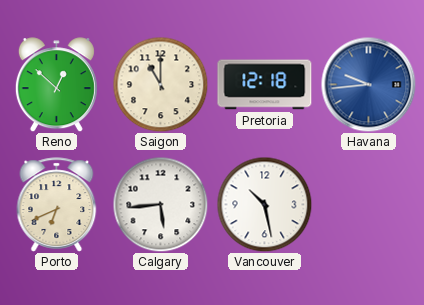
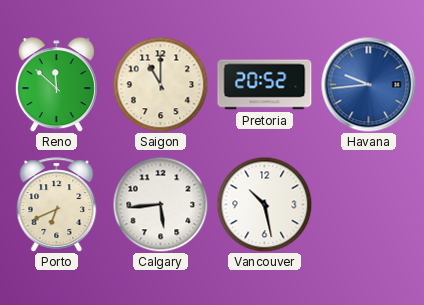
Reno: 12:52 -> 11:52
Pretoria: 12:18 -> 20:52
